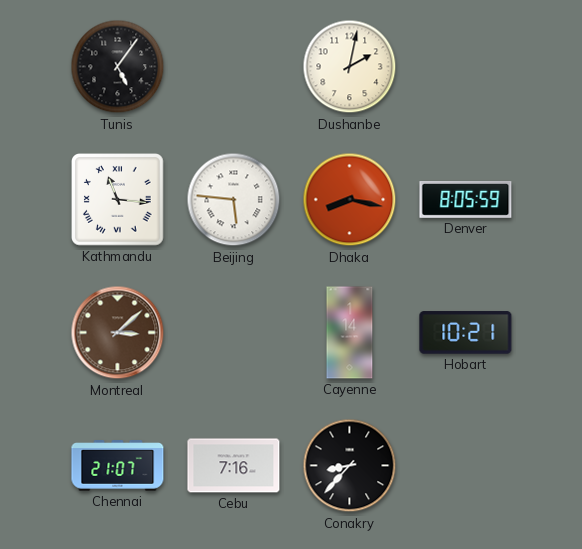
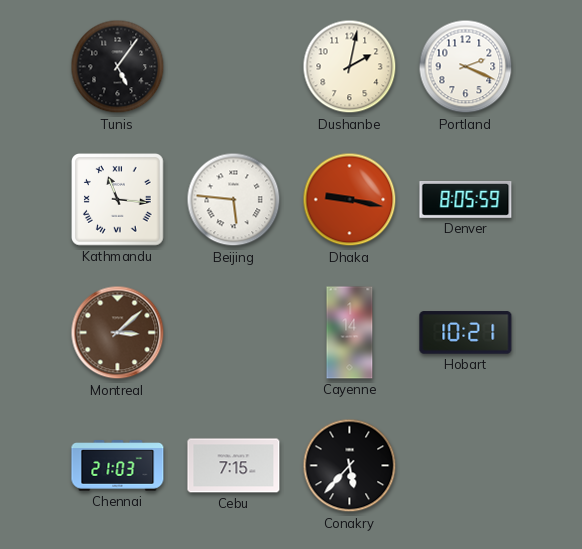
Portland: none -> 2:19
Dhaka: 8:17 -> 9:17
Chennai: 21:07 -> 21:03
Cebu: 7:16 -> 7:15
Conakry: 8:37 -> 5:37
